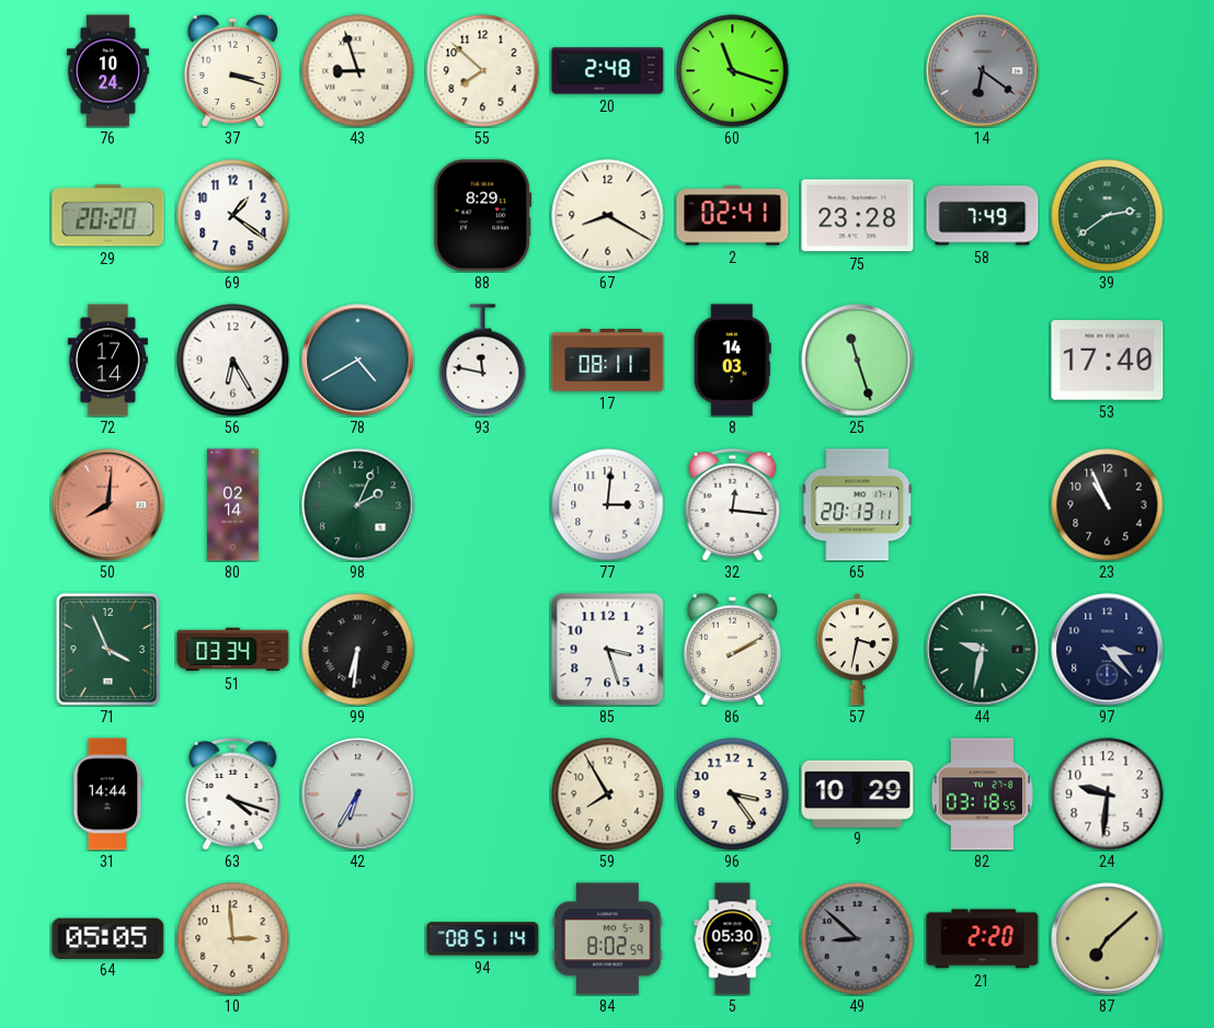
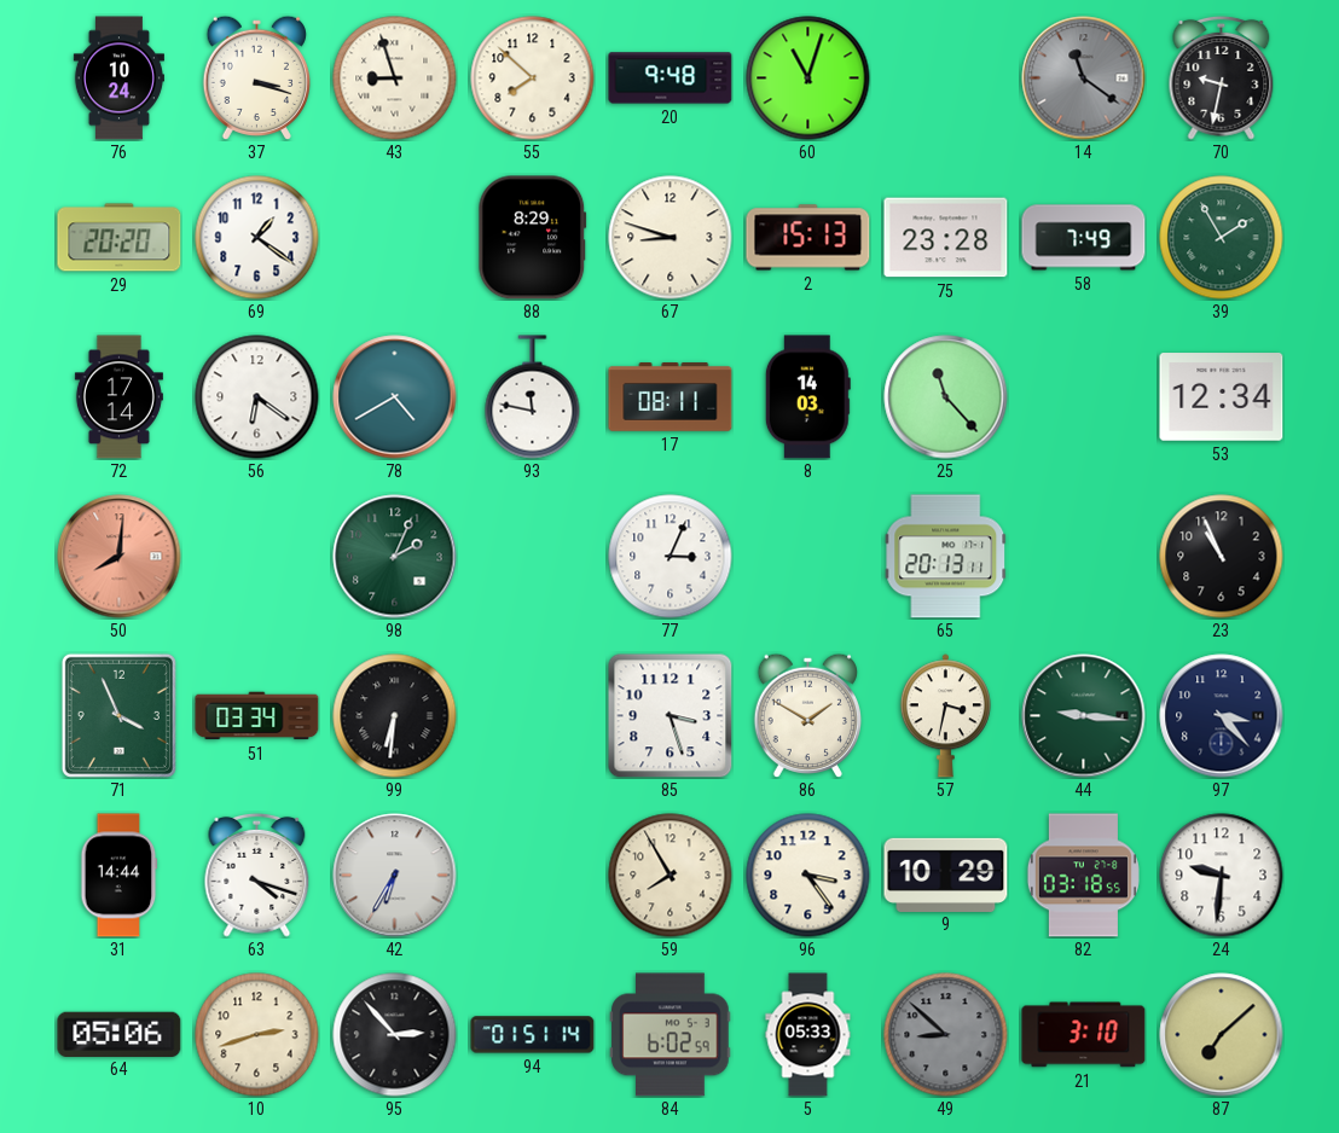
20: 2:48 -> 9:48
60: 11:18 -> 11:03
14: 6:21 -> 11:21
70: none -> 9:32
67: 8:20 -> 8:48
2: 02:41 -> 15:13
39: 2:39 -> 1:55
56: 6:25 -> 6:21
25: 11:27 -> 11:23
53: 17:40 -> 12:34
80: 02:14 -> none
77: 3:01 -> 3:04
32: 12:16 -> none
86: 2:10 -> 1:50
44: 9:32 -> 9:16
64: 05:05 -> 05:06
10: 2:59 -> 2:42
95: none -> 2:53
94: 08:51 -> 01:51
84: 8:02 -> 6:02
5: 05:30 -> 05:33
21: 2:20 -> 3:10
